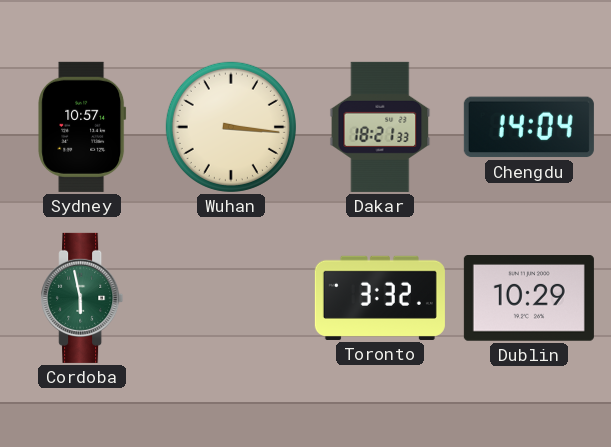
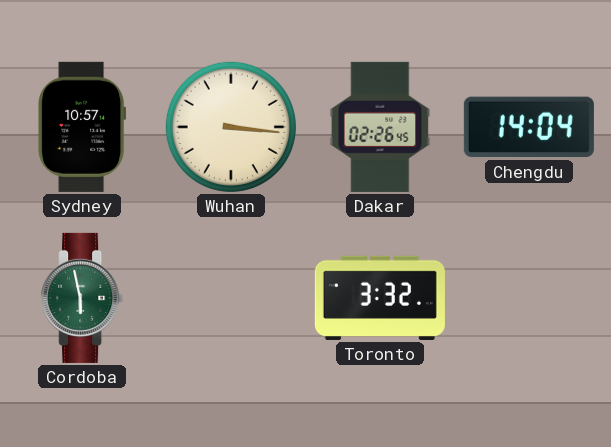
Dakar: 18:21 -> 02:26
Dublin: 10:29 -> none
